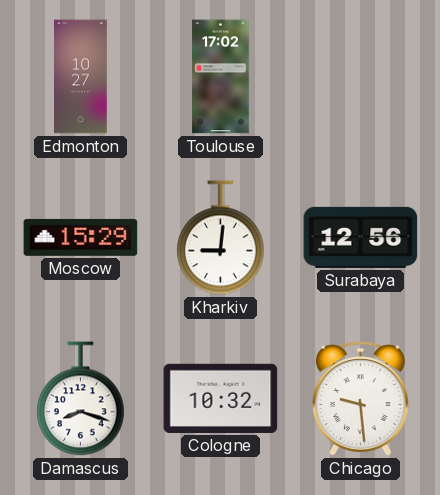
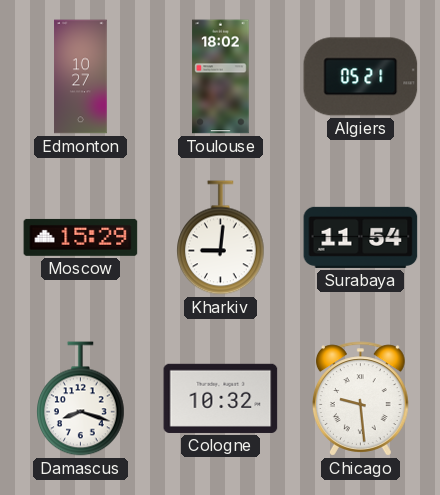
Toulouse: 17:02 -> 18:02
Algiers: none -> 05:21
Surabaya: 12:56 -> 11:54
